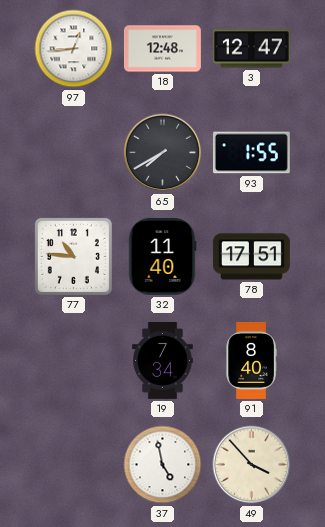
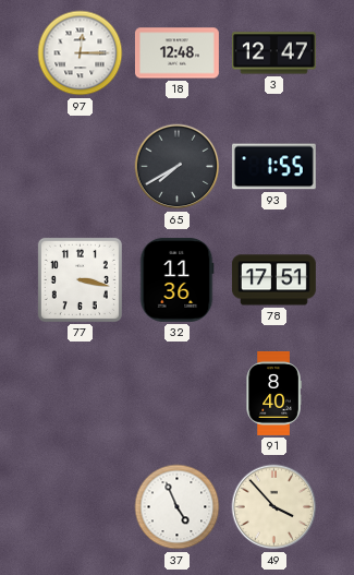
97: 12:44 -> 12:15
77: 10:46 -> 3:17
32: 11:40 -> 11:36
19: 7:34 -> none
37: 4:58 -> 4:56
